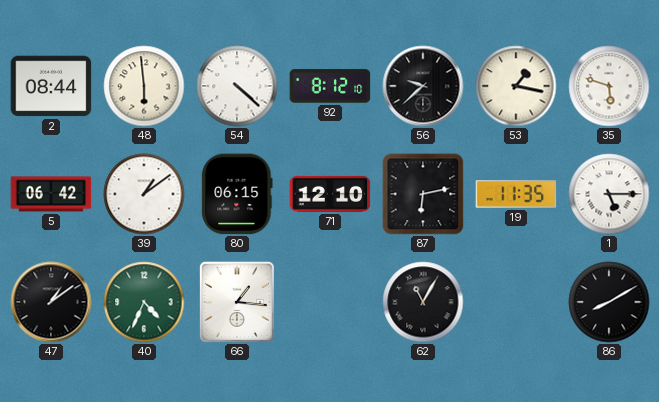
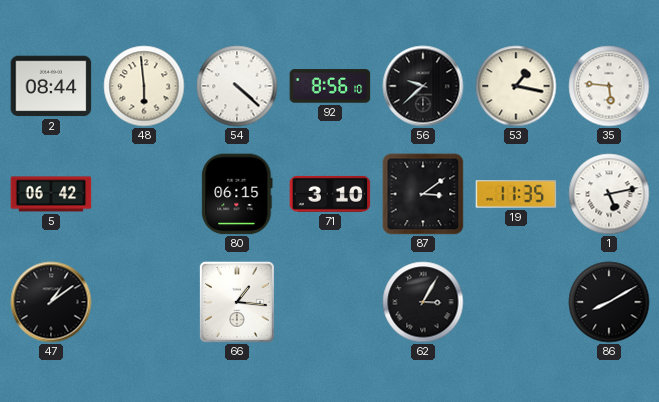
92: 8:12 -> 8:56
35: 5:48 -> 5:46
39: 1:09 -> none
71: 12:10 -> 3:10
87: 6:13 -> 3:09
1: 5:15 -> 5:13
40: 4:34 -> none
62: 11:05 -> 3:05
